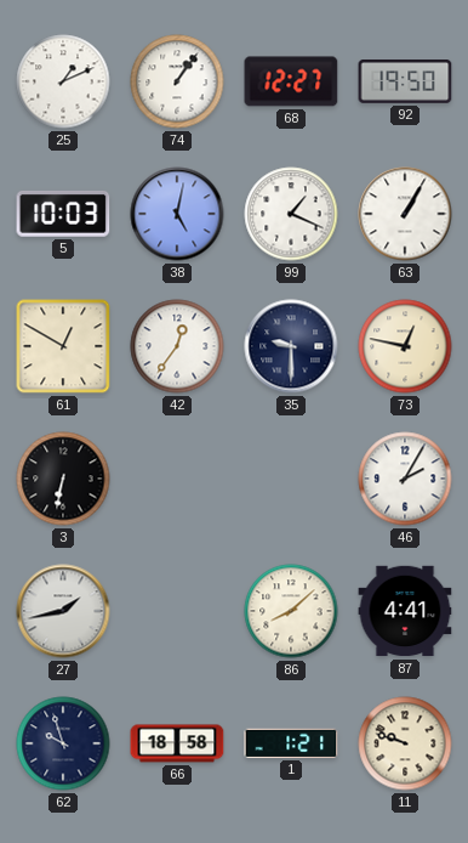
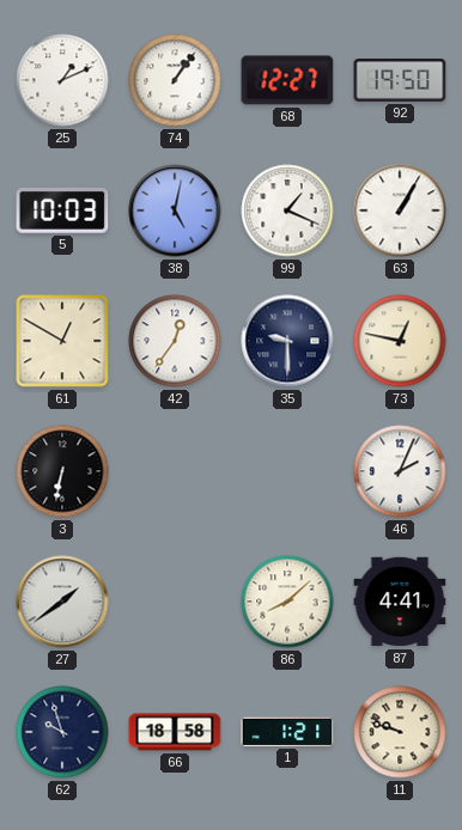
46: 2:05 -> 2:04
27: 1:43 -> 1:39
